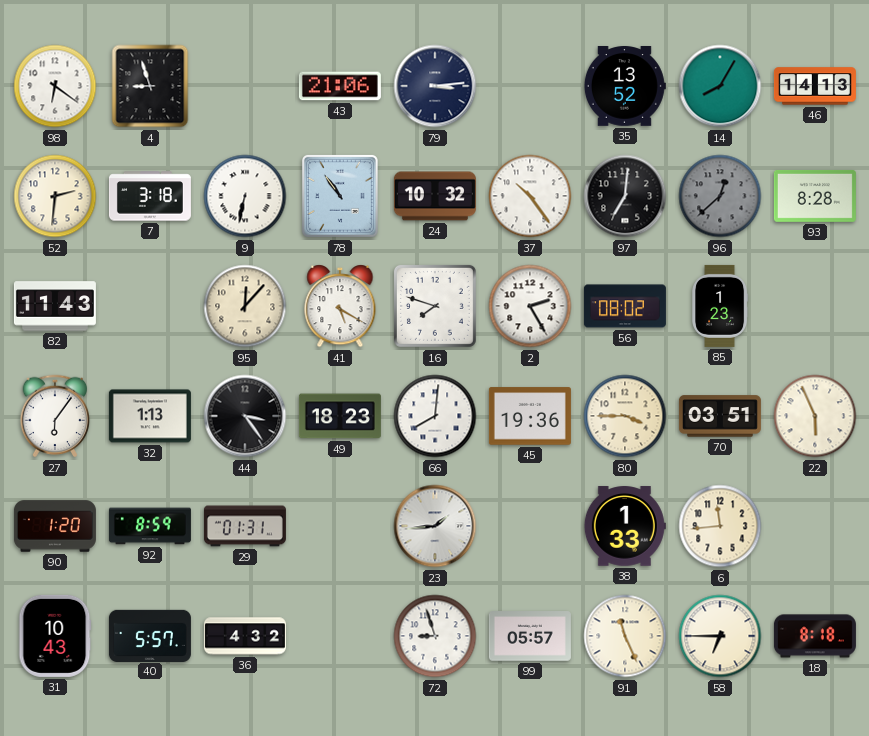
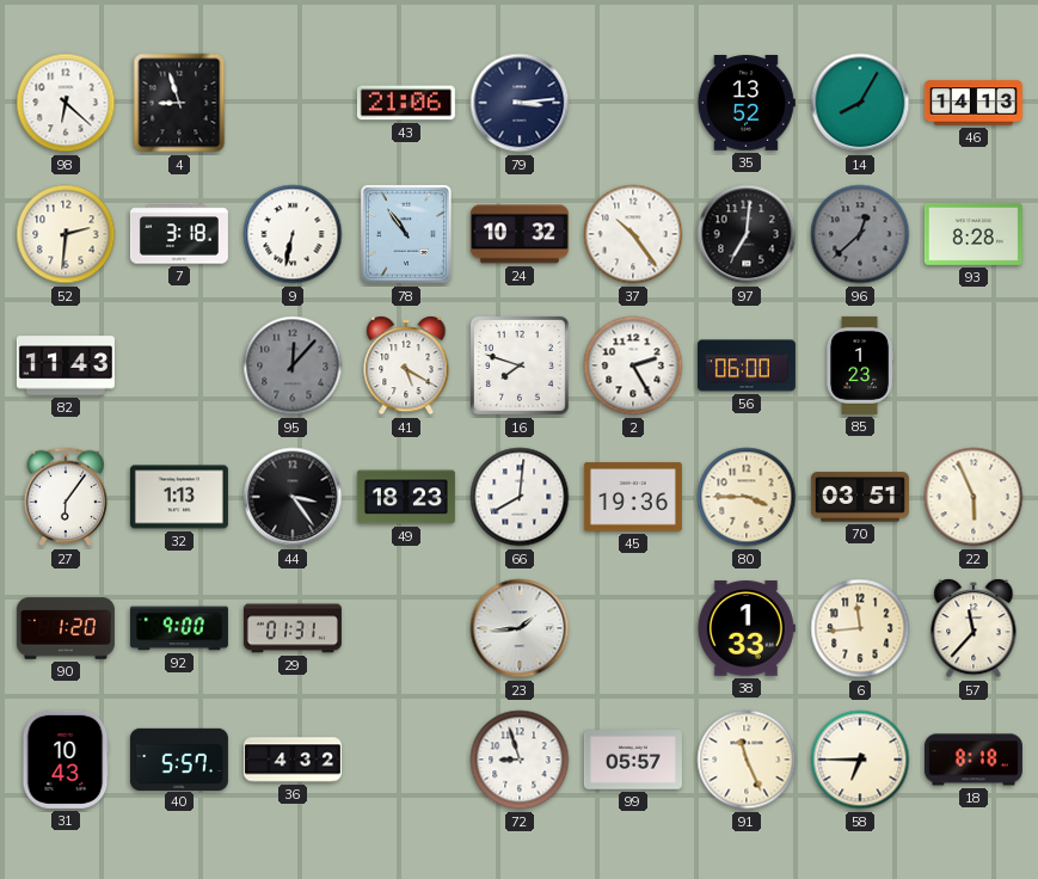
98: 6:21 -> 6:22
95 dial: cream -> grey
56: 08:02 -> 06:00
92: 8:59 -> 9:00
57: none -> 11:37
